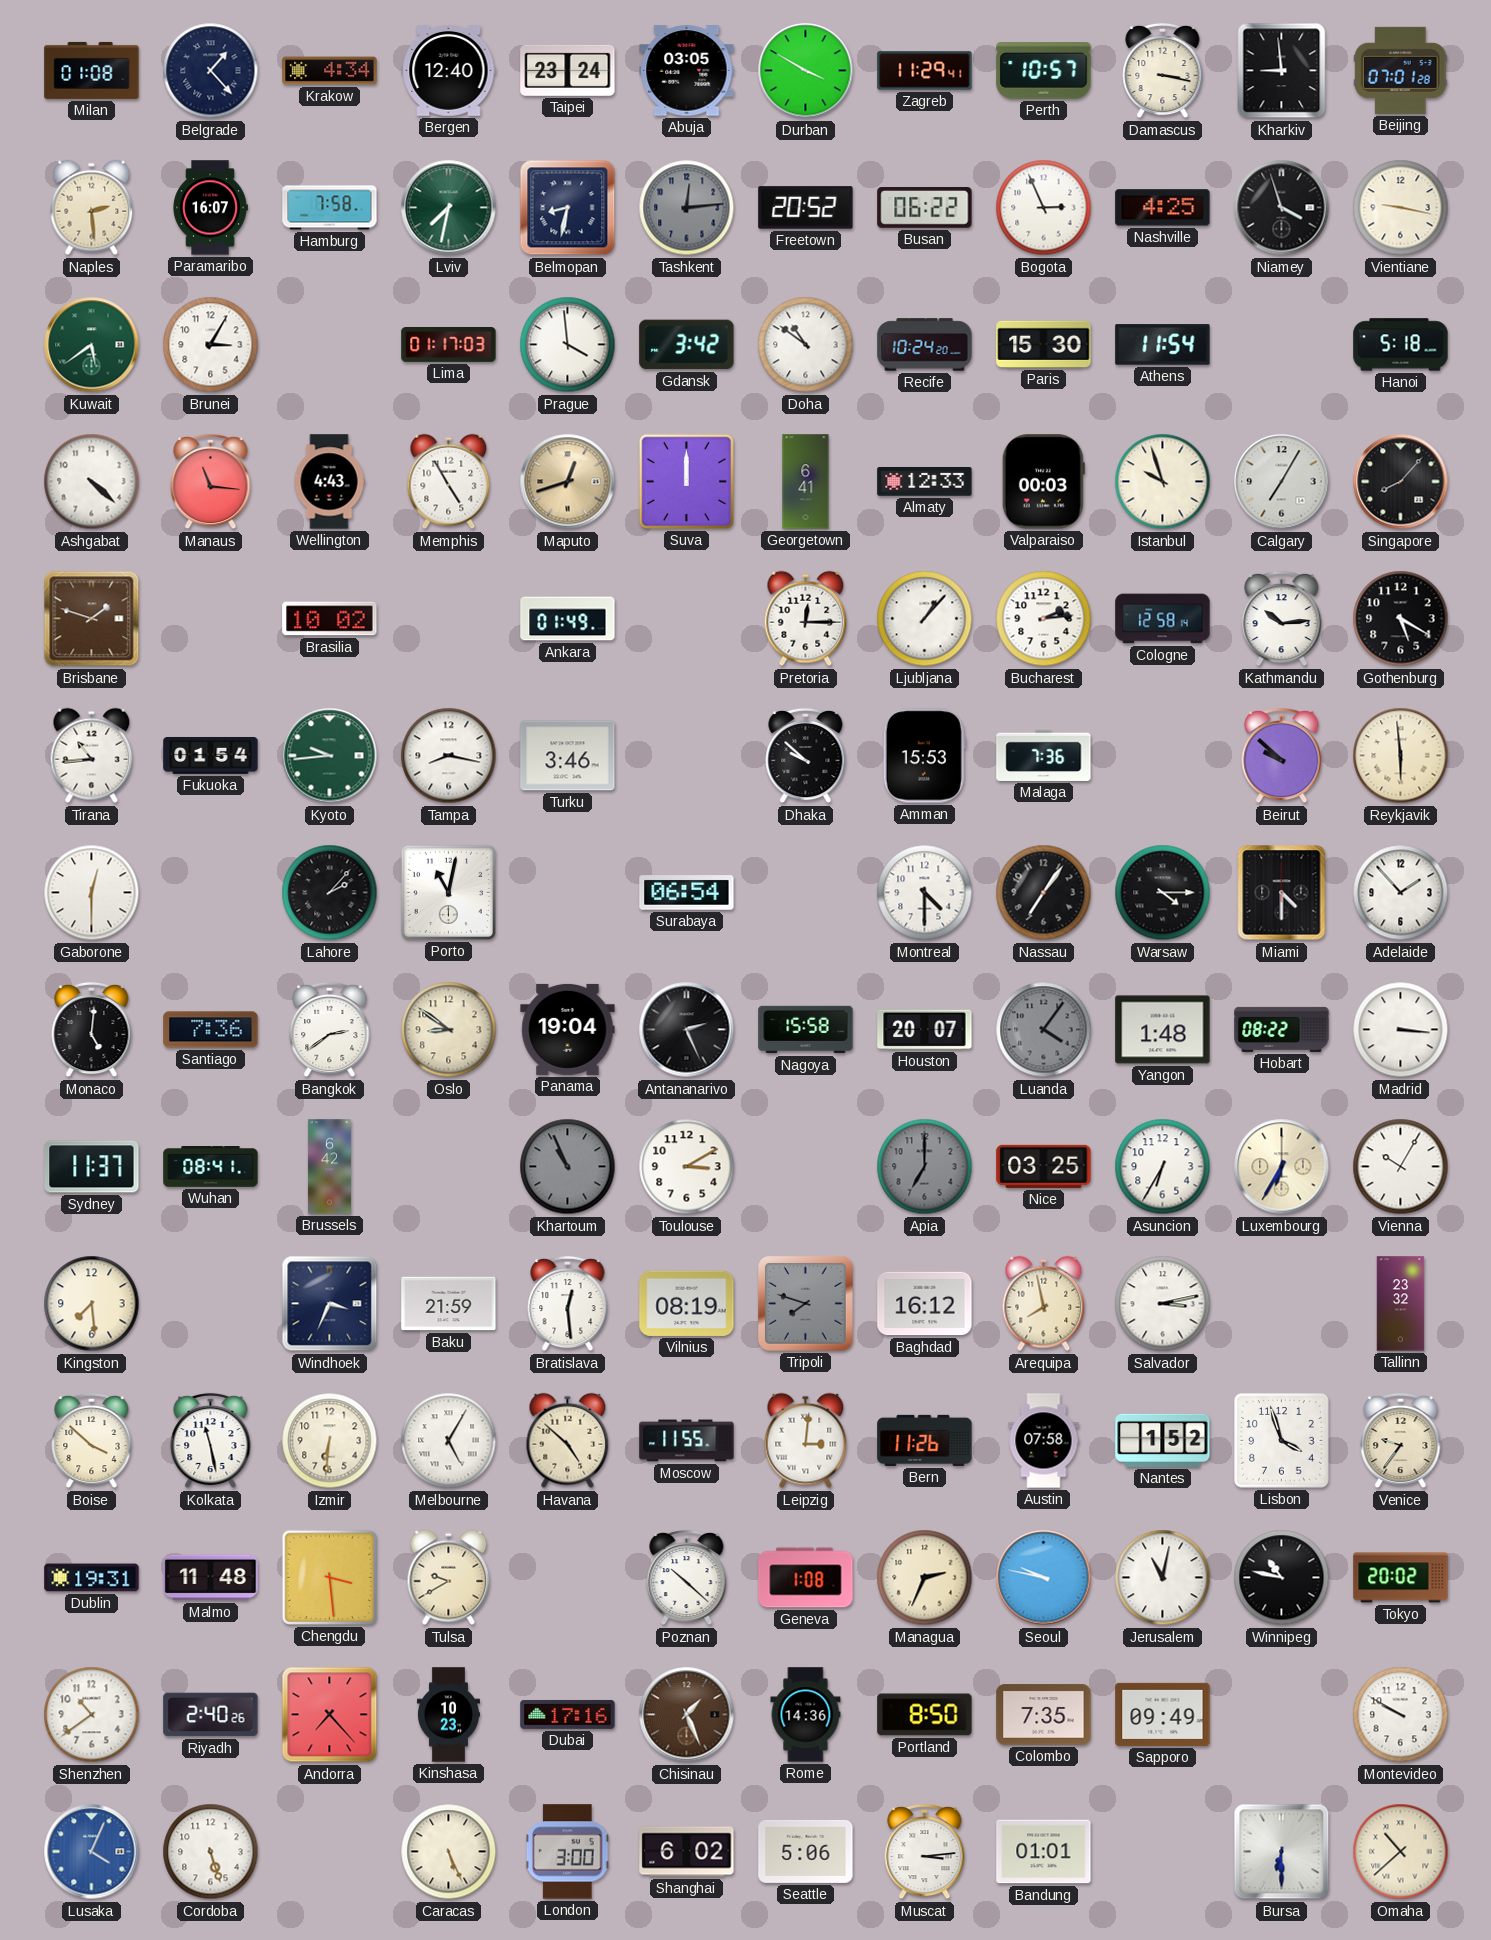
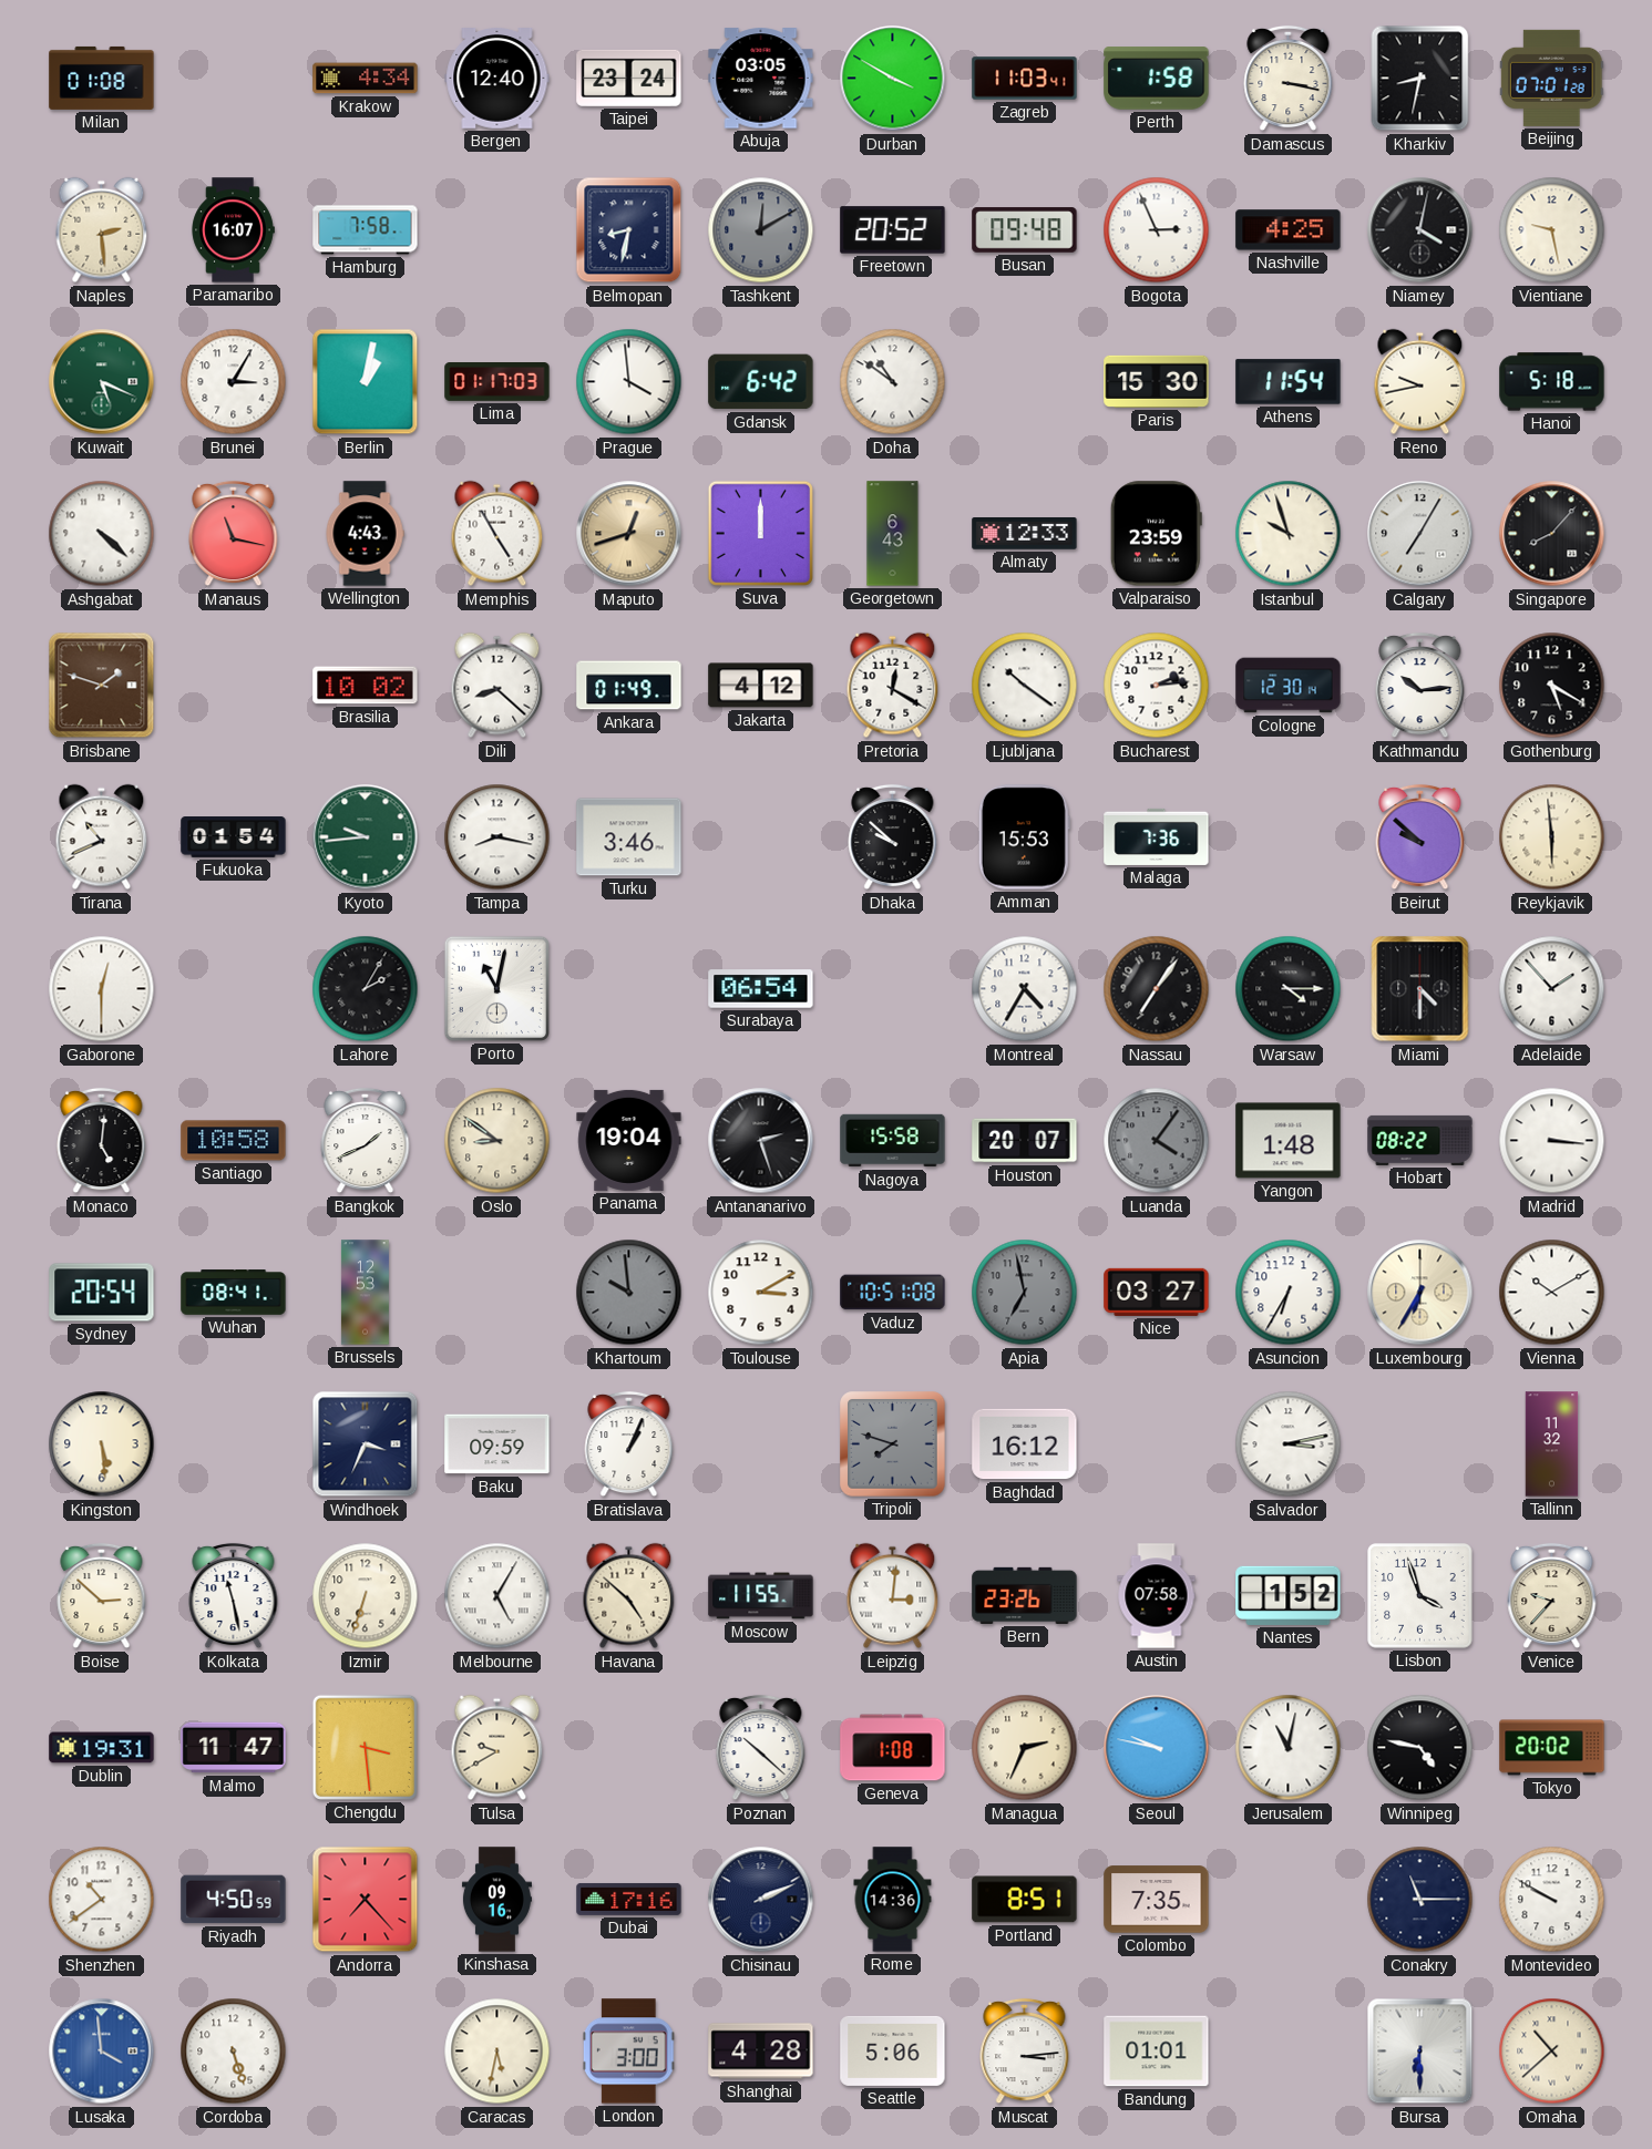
Belgrade: 1:23 -> none
Zagreb: 11:29 -> 11:03
Perth: 10:57 -> 1:58
Kharkiv: 8:59 -> 8:32
Lviv: 7:32 -> none
Tashkent: 12:14 -> 12:10
Busan: 06:22 -> 09:48
Niamey: 3:57 -> 4:02
Vientiane: 9:17 -> 9:28
Kuwait: 5:39 -> 5:19
Berlin: none -> 1:02
Gdansk: 3:42 -> 6:42
Recife: 10:24 -> none
Reno: none -> 9:43
Manaus: 11:16 -> 11:17
Georgetown: 6:41 -> 6:43
Valparaiso: 00:03 -> 23:59
Dili: none -> 8:22
Jakarta: none -> 4:12
Pretoria: 12:15 -> 12:20
Ljubljana: 1:07 -> 10:21
Cologne: 12:58 -> 12:30
Tirana: 10:44 -> 10:41
Lahore: 2:07 -> 2:05
Montreal: 4:30 -> 4:35
Santiago: 7:36 -> 10:58
Bangkok: 2:39 -> 1:41
Antananarivo: 2:26 -> 2:27
Sydney: 11:37 -> 20:54
Brussels: 6:42 -> 12:53
Khartoum: 10:56 -> 9:59
Vaduz: none -> 10:51
Apia: 7:00 -> 6:58
Nice: 03:25 -> 03:27
Vienna: 10:05 -> 10:10
Kingston: 7:29 -> 5:29
Baku: 21:59 -> 09:59
Bratislava: 12:29 -> 1:04
Vilnius: 08:19 -> none
Arequipa: 7:58 -> none
Tallinn: 23:32 -> 11:32
Boise: 3:52 -> 2:52
Izmir: 6:31 -> 6:33
Bern: 11:26 -> 23:26
Venice: 9:36 -> 9:37
Malmo: 11:48 -> 11:47
Winnipeg: 10:47 -> 4:47
Riyadh: 2:40 -> 4:50
Kinshasa: 10:23 -> 09:16
Chisinau: 1:26 -> 2:11
Chisinau dial: brown -> navy
Portland: 8:50 -> 8:51
Sapporo: 09:49 -> none
Conakry: none -> 11:15
Lusaka: 4:04 -> 3:59
Caracas: 5:26 -> 5:32
Shanghai: 6:02 -> 4:28
